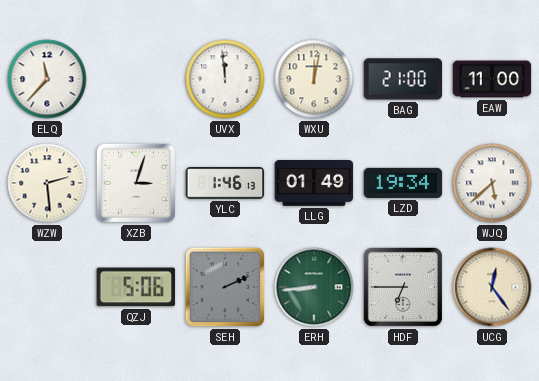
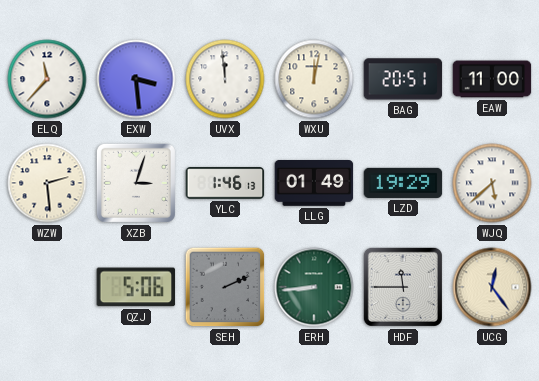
EXW: none -> 3:29
BAG: 21:00 -> 20:51
LZD: 19:34 -> 19:29
HDF: 6:45 -> 11:45
